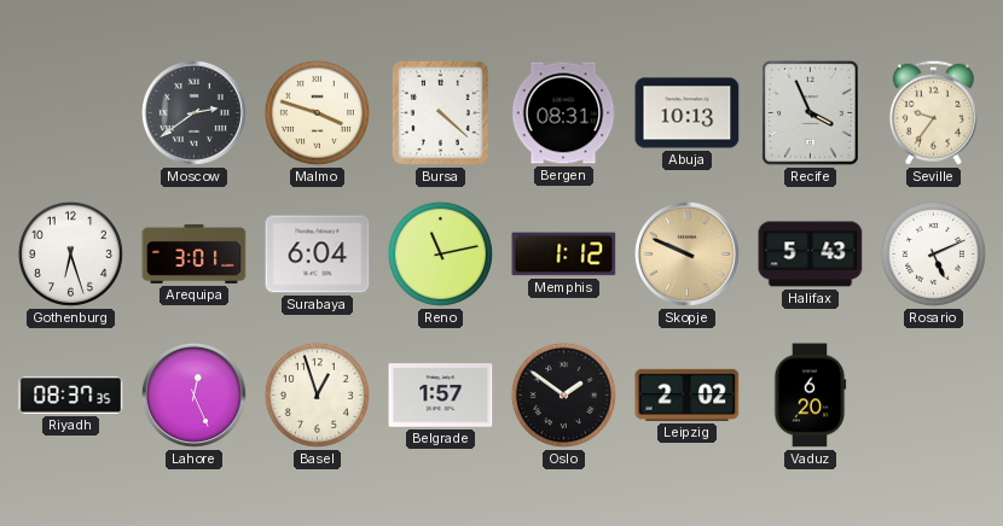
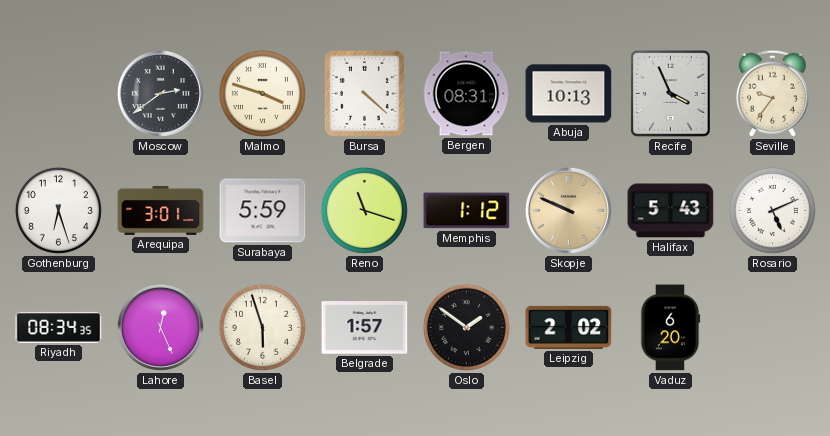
Surabaya: 6:04 -> 5:59
Reno: 11:13 -> 11:18
Riyadh: 08:37 -> 08:34
Basel: 12:57 -> 5:57
